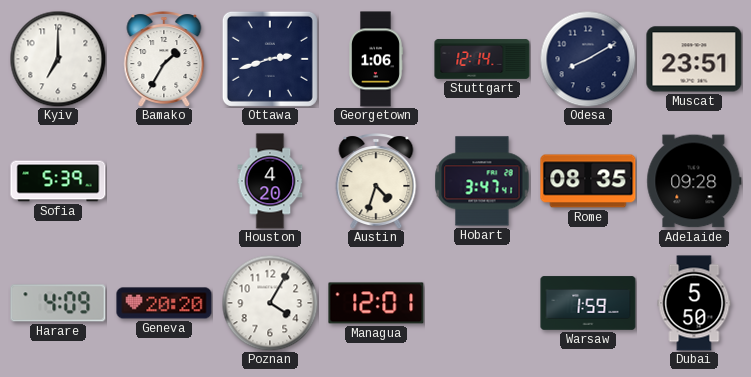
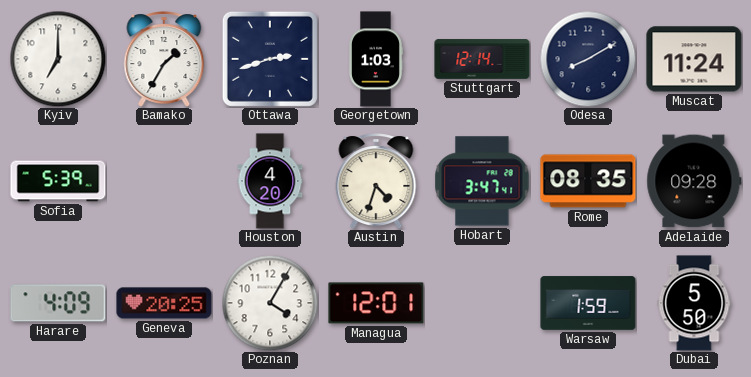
Georgetown: 1:06 -> 1:03
Muscat: 23:51 -> 11:24
Geneva: 20:20 -> 20:25
